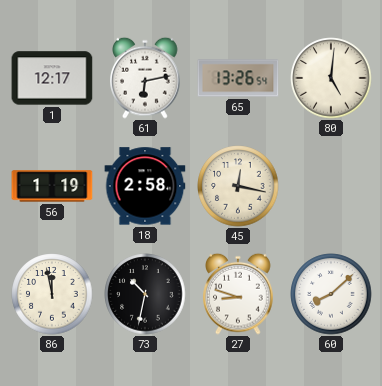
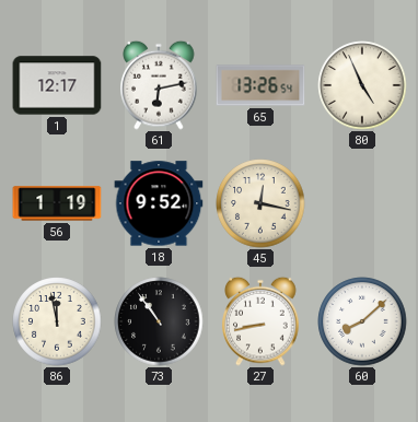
80: 5:01 -> 4:56
18: 2:58 -> 9:52
73: 10:32 -> 10:54
27: 8:48 -> 8:43
